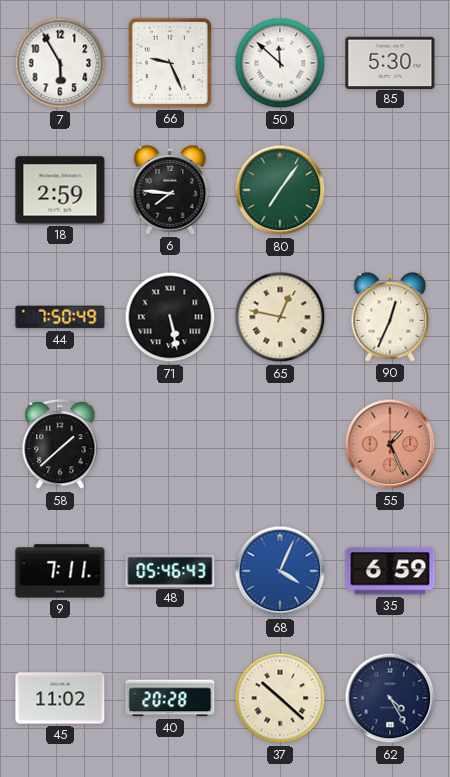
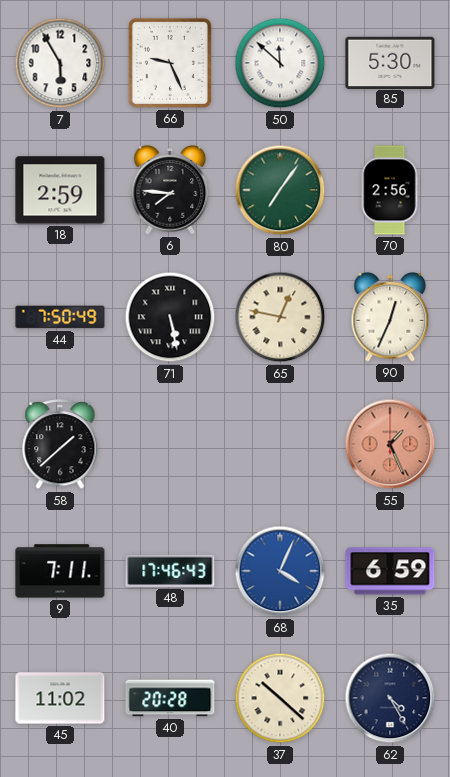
70: none -> 2:56
48: 05:46 -> 17:46
